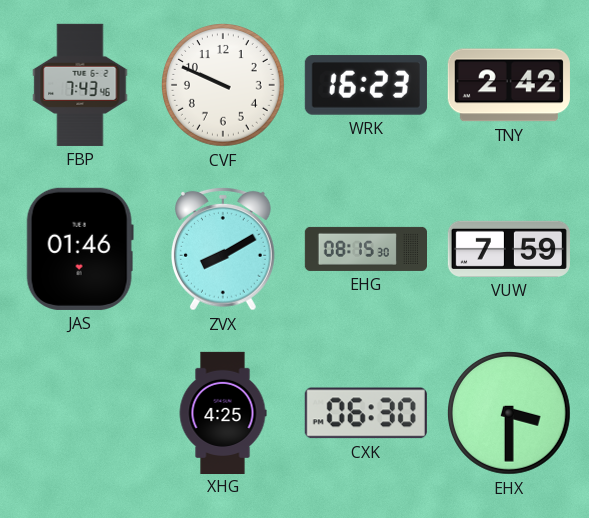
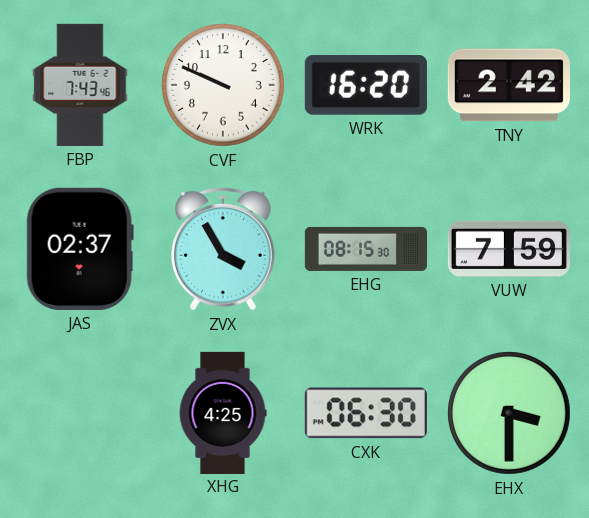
WRK: 16:23 -> 16:20
JAS: 01:46 -> 02:37
ZVX: 8:10 -> 3:55
